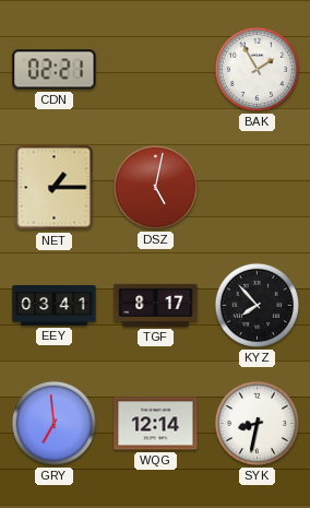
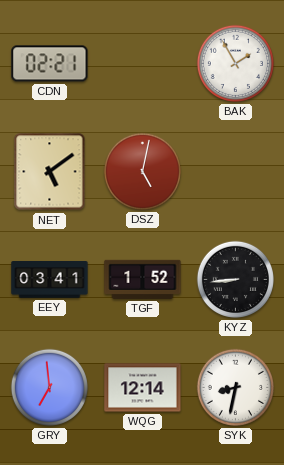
NET: 1:15 -> 5:09
TGF: 8:17 -> 1:52
KYZ: 7:53 -> 8:44
